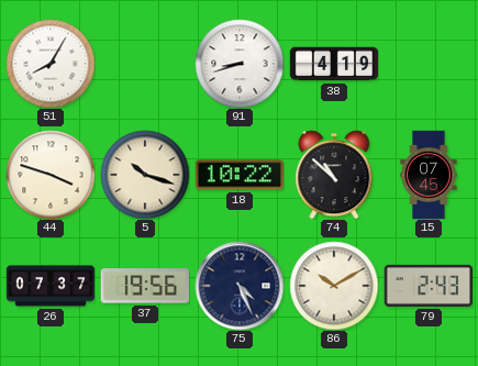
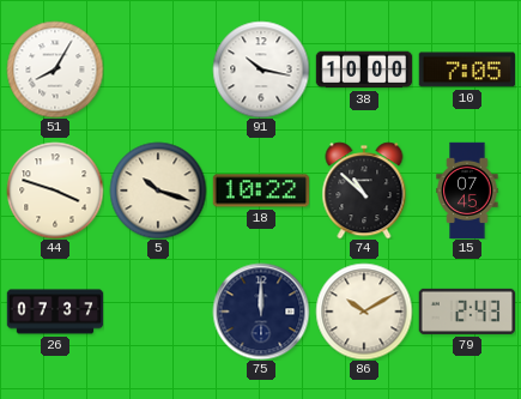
91: 8:42 -> 10:17
38: 4:19 -> 10:00
10: none -> 7:05
37: 19:56 -> none
75: 4:26 -> 12:00
